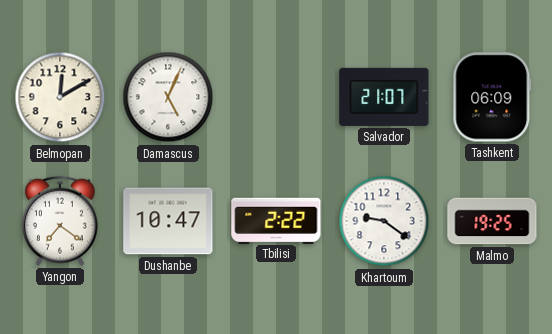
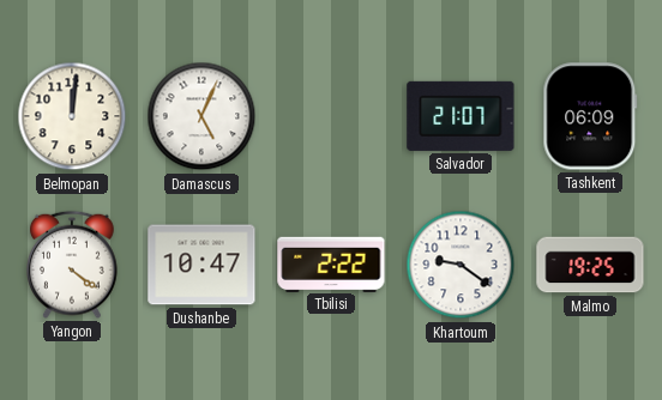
Belmopan: 12:10 -> 12:01
Yangon: 7:21 -> 4:21
